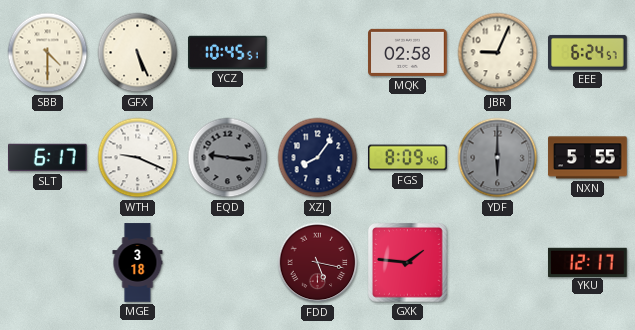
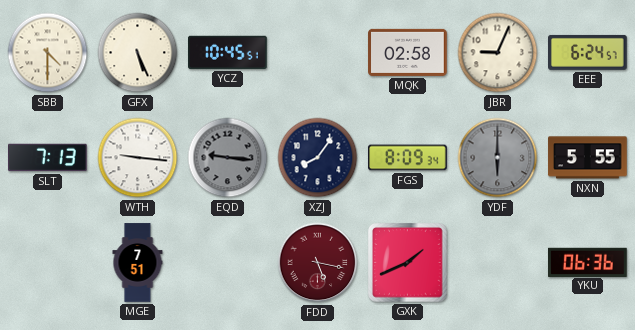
SLT: 6:17 -> 7:13
WTH: 9:19 -> 9:16
FGS: 8:09:46 -> 8:09:34
MGE: 3:18 -> 7:51
GXK: 1:46 -> 1:41
YKU: 12:17 -> 06:36
